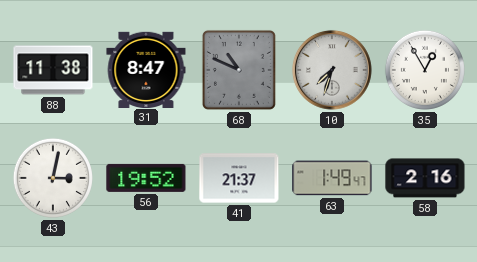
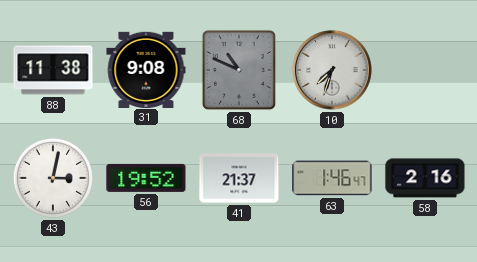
31: 8:47 -> 9:08
35: 12:55 -> none
63: 1:49 -> 1:46
